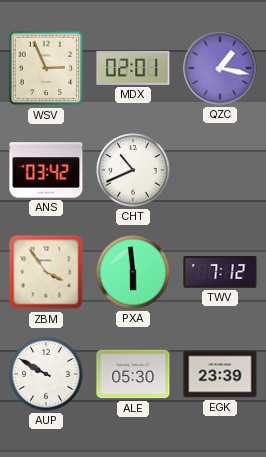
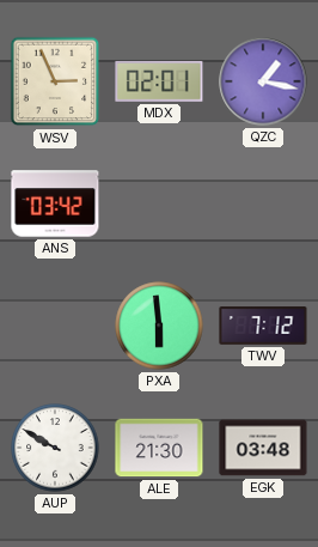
CHT: 10:41 -> none
ZBM: 3:54 -> none
ALE: 05:30 -> 21:30
EGK: 23:39 -> 03:48
